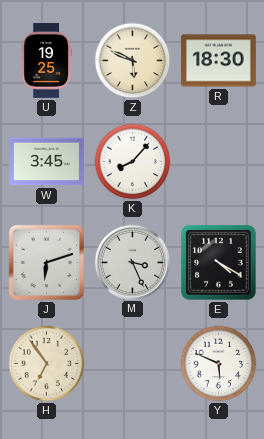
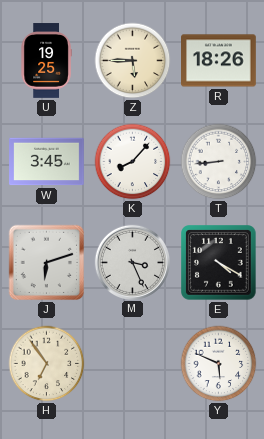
Z: 5:49 -> 5:45
R: 18:30 -> 18:26
T: none -> 8:44
